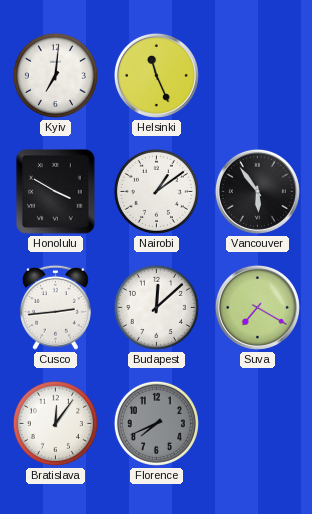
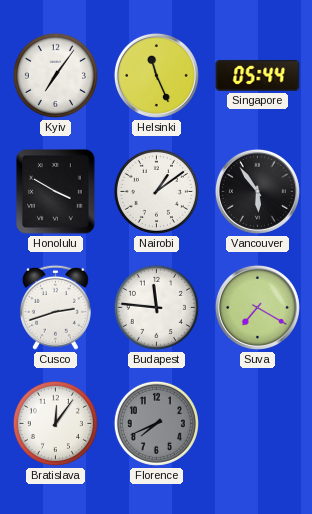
Kyiv: 7:01 -> 7:06
Singapore: none -> 05:44
Cusco: 2:44 -> 2:42
Budapest: 12:08 -> 11:46
